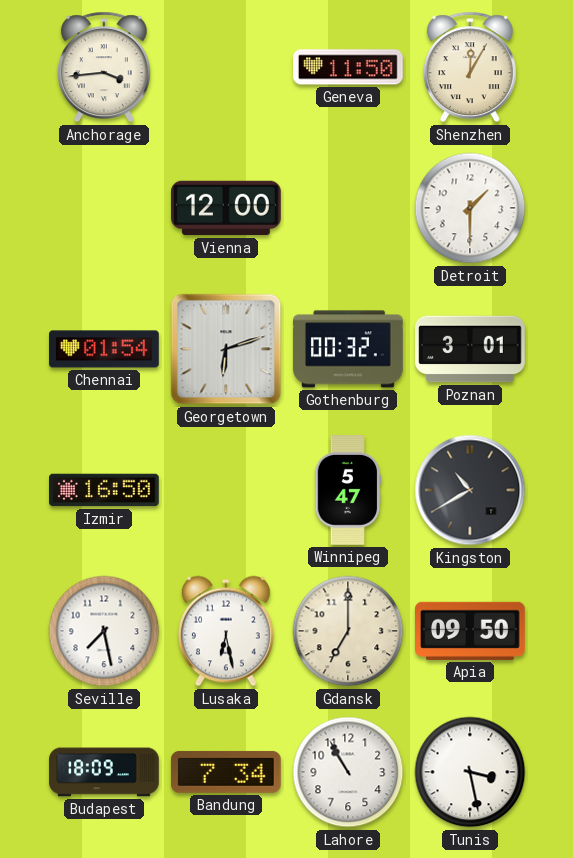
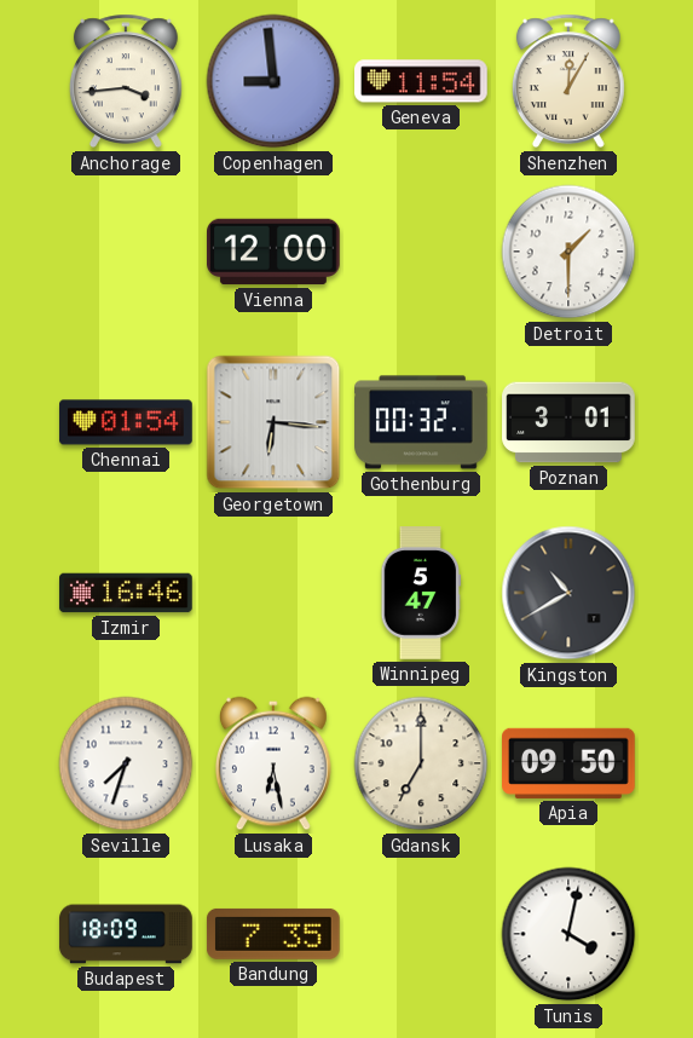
Copenhagen: none -> 8:59
Geneva: 11:50 -> 11:54
Georgetown: 6:12 -> 6:16
Izmir: 16:50 -> 16:46
Seville: 7:28 -> 7:33
Bandung: 7:34 -> 7:35
Lahore: 10:55 -> none
Tunis: 3:28 -> 4:02
